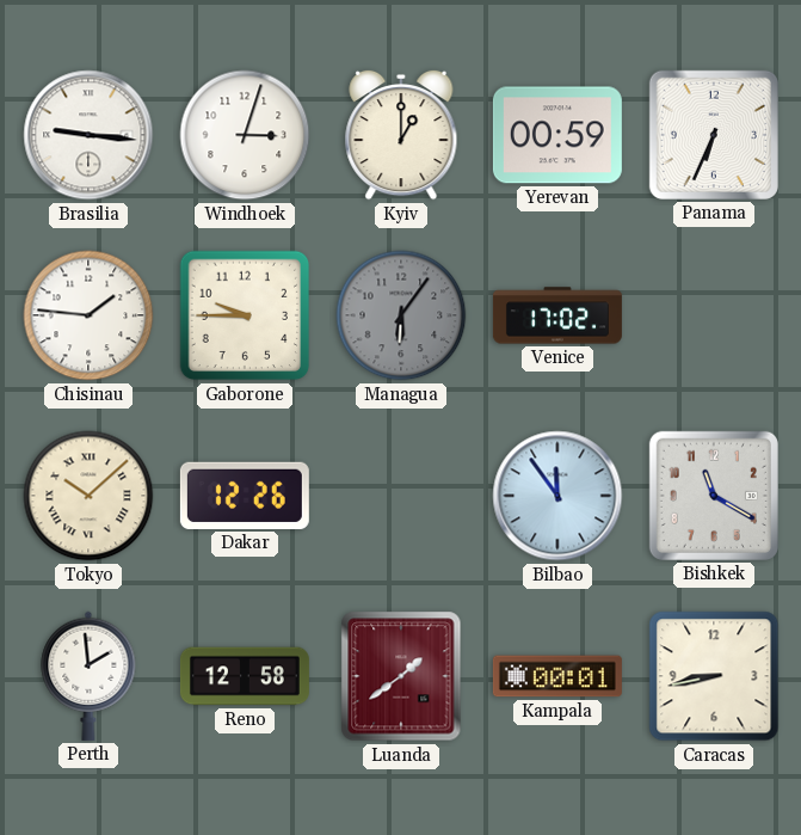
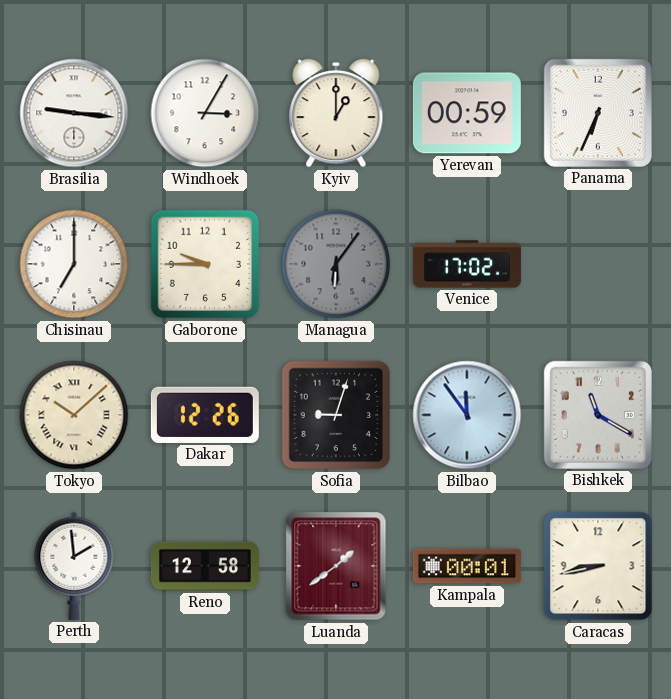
Windhoek: 3:03 -> 3:05
Chisinau: 1:46 -> 7:00
Sofia: none -> 9:03
